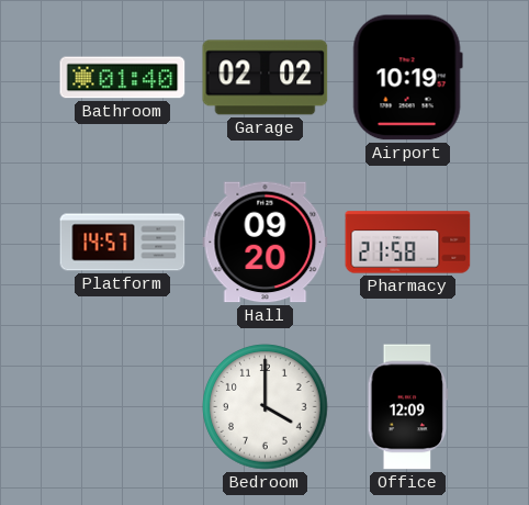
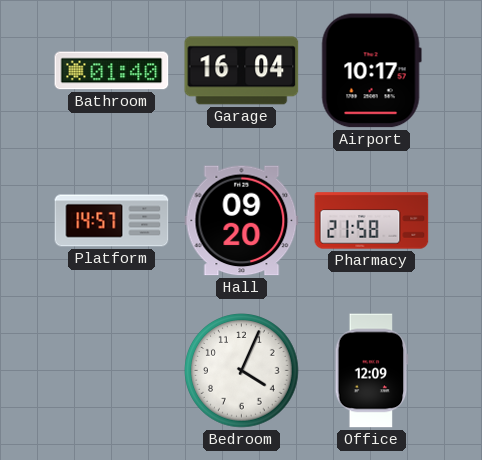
Garage: 02:02 -> 16:04
Airport: 10:19 -> 10:17
Bedroom: 4:00 -> 4:04
